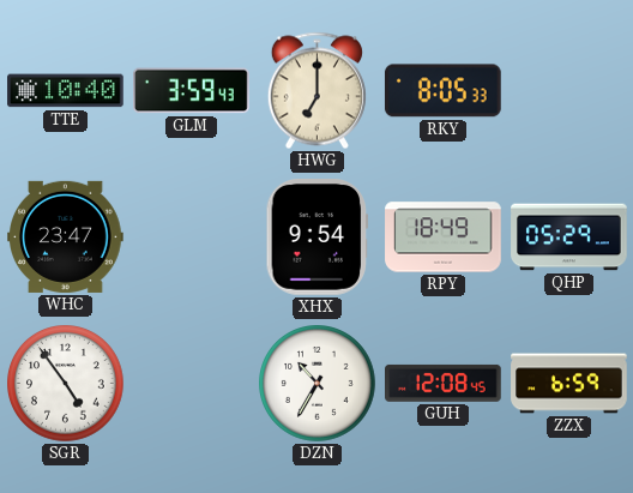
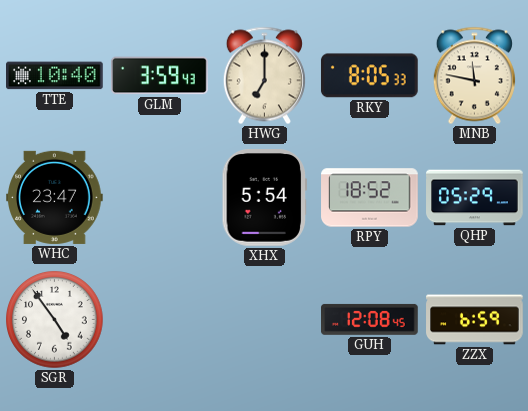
MNB: none -> 11:47
XHX: 9:54 -> 5:54
RPY: 18:49 -> 18:52
DZN: 10:35 -> none
